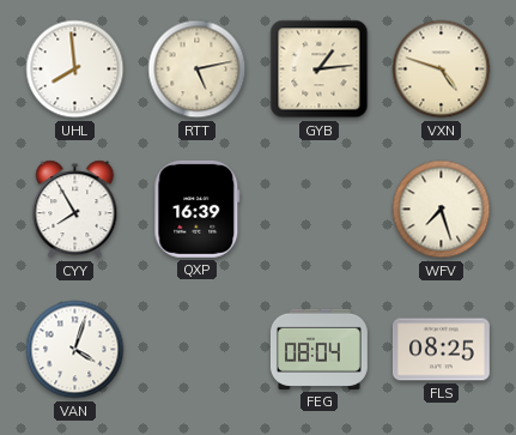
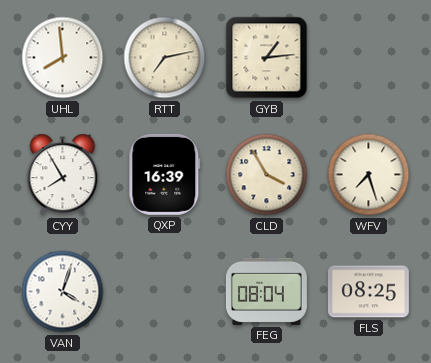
RTT: 5:13 -> 7:13
VXN: 4:48 -> none
CLD: none -> 3:55
